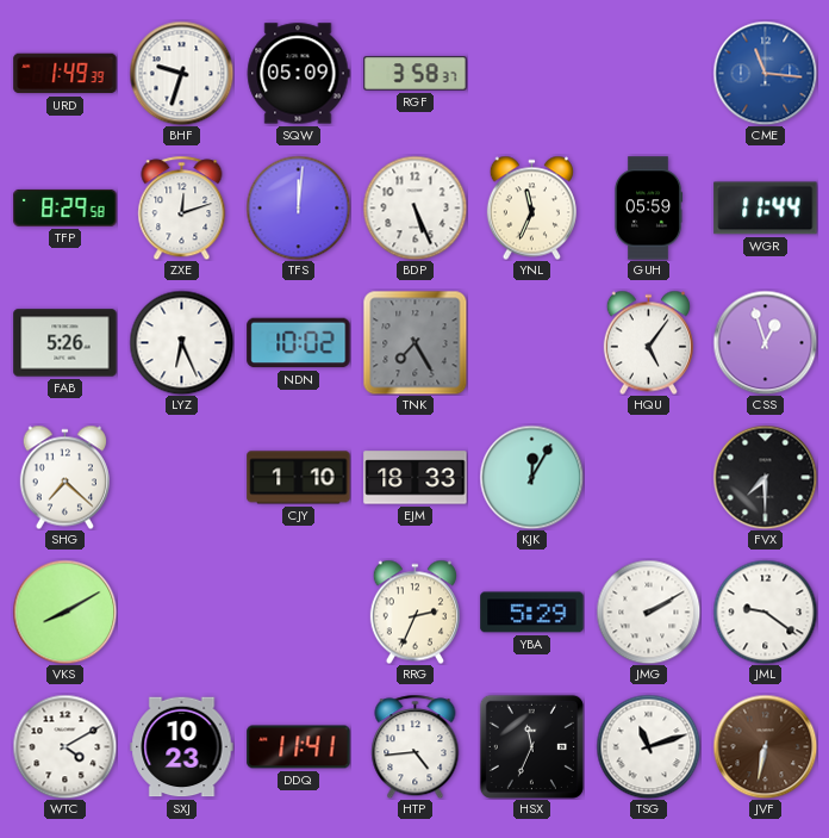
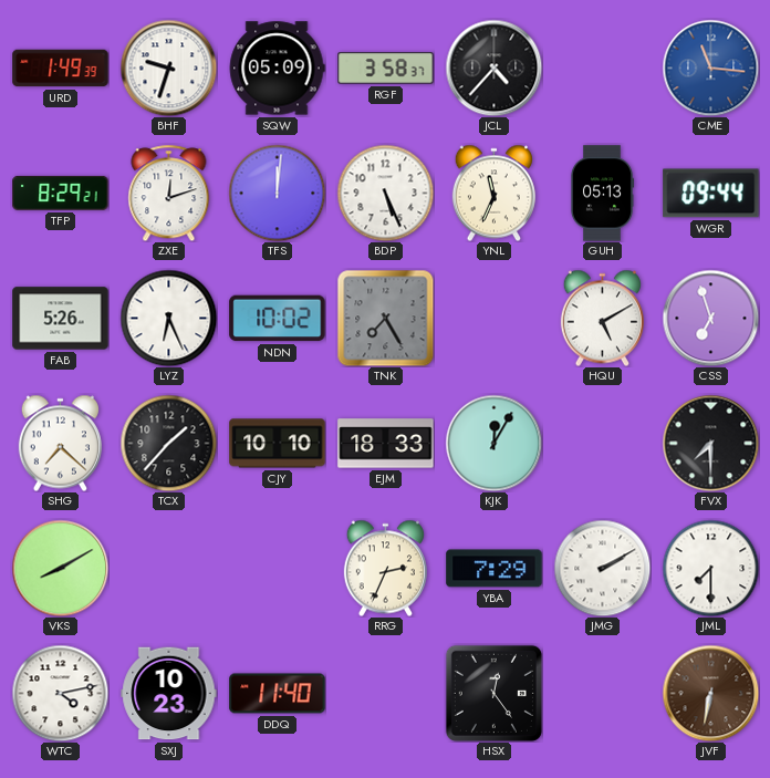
JCL: none -> 4:37
TFP: 8:29:58 -> 8:29:21
GUH: 05:59 -> 05:13
WGR: 11:44 -> 09:44
HQU: 5:06 -> 5:10
CSS: 12:57 -> 6:57
TCX: none -> 1:37
CJY: 1:10 -> 10:10
YBA: 5:29 -> 7:29
JML: 9:21 -> 7:30
WTC: 4:10 -> 4:13
DDQ: 11:41 -> 11:40
HTP: 4:44 -> none
HSX: 11:34 -> 12:24
TSG: 11:12 -> none
